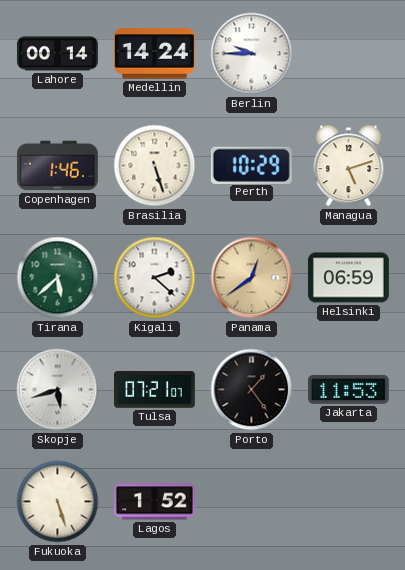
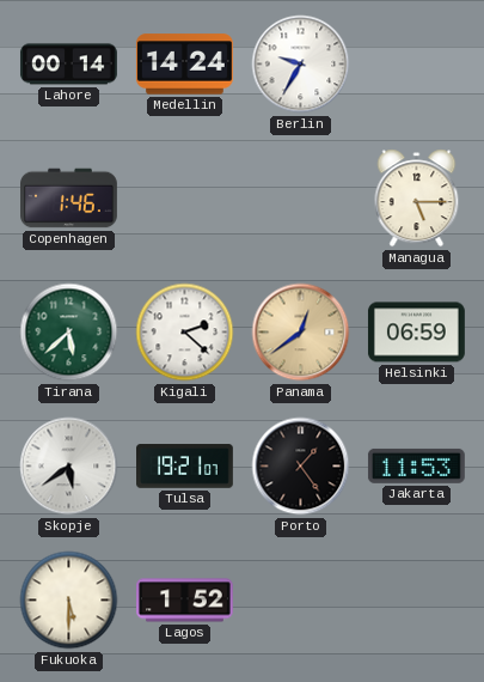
Berlin: 9:45 -> 9:35
Brasilia: 5:27 -> none
Perth: 10:29 -> none
Managua: 5:12 -> 5:15
Skopje: 5:42 -> 5:39
Tulsa: 07:21 -> 19:21
Fukuoka: 5:27 -> 5:30
